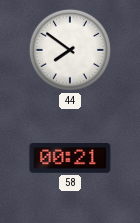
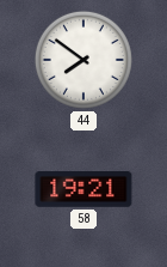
58: 00:21 -> 19:21
